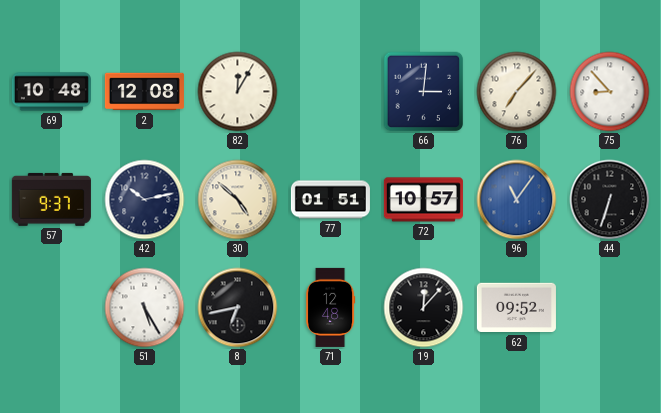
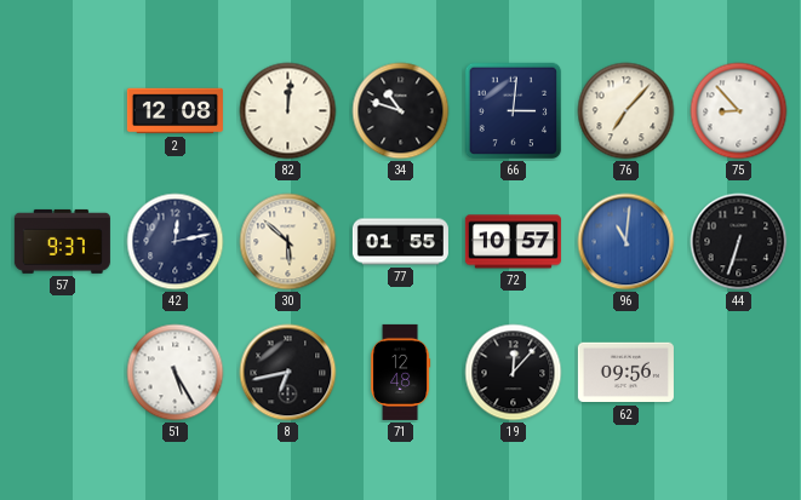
69: 10:48 -> none
82: 12:05 -> 12:01
34: none -> 10:48
42: 10:13 -> 12:13
30: 4:52 -> 5:52
77: 01:51 -> 01:55
96: 11:06 -> 11:01
62: 09:52 -> 09:56
